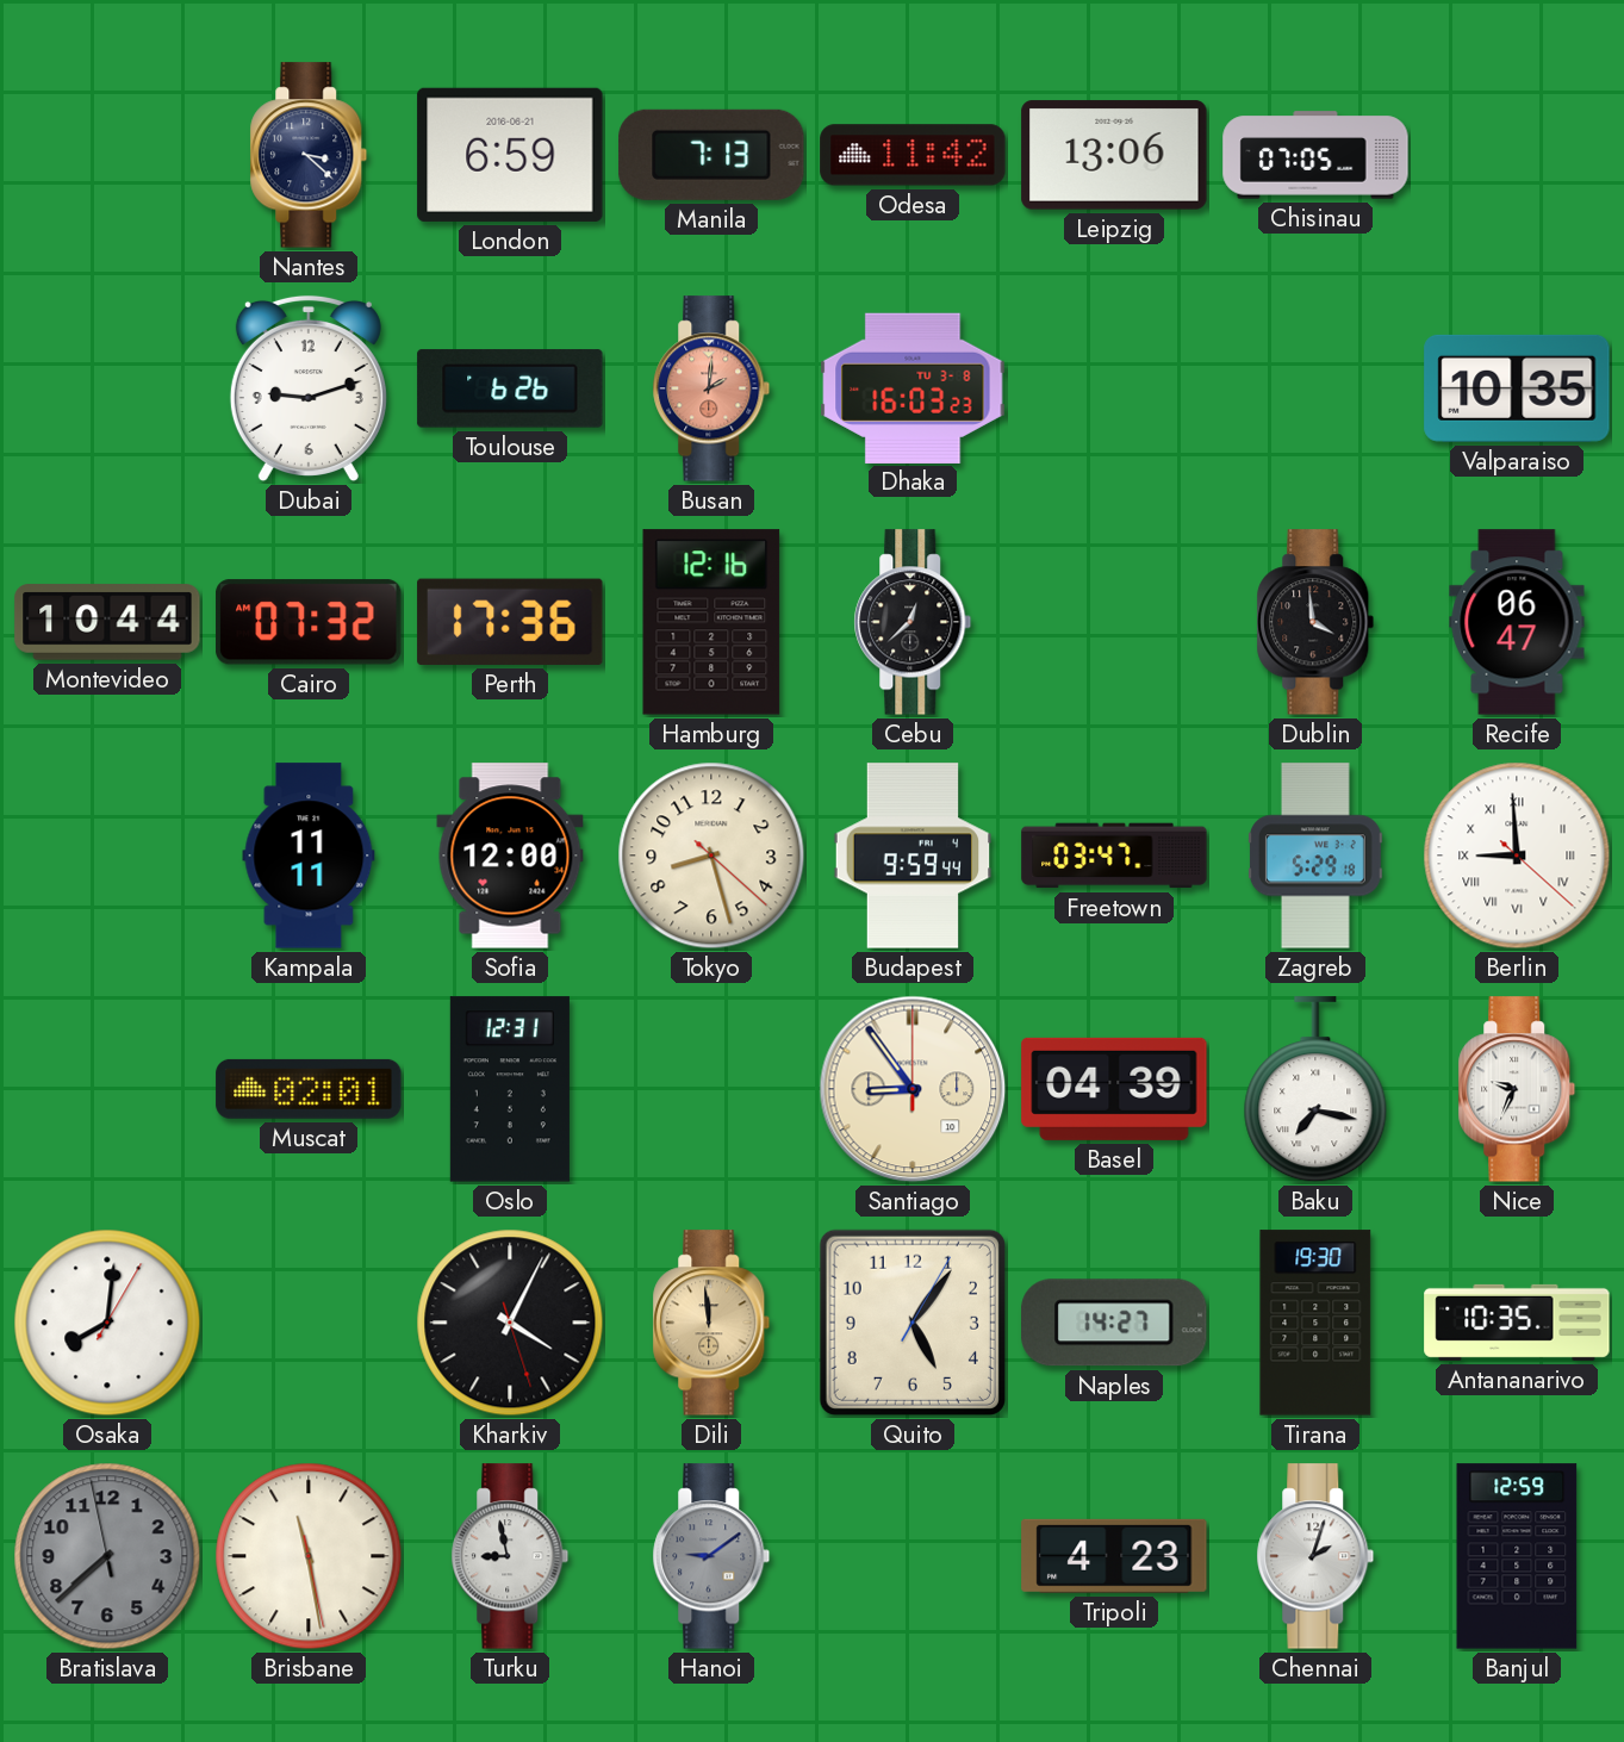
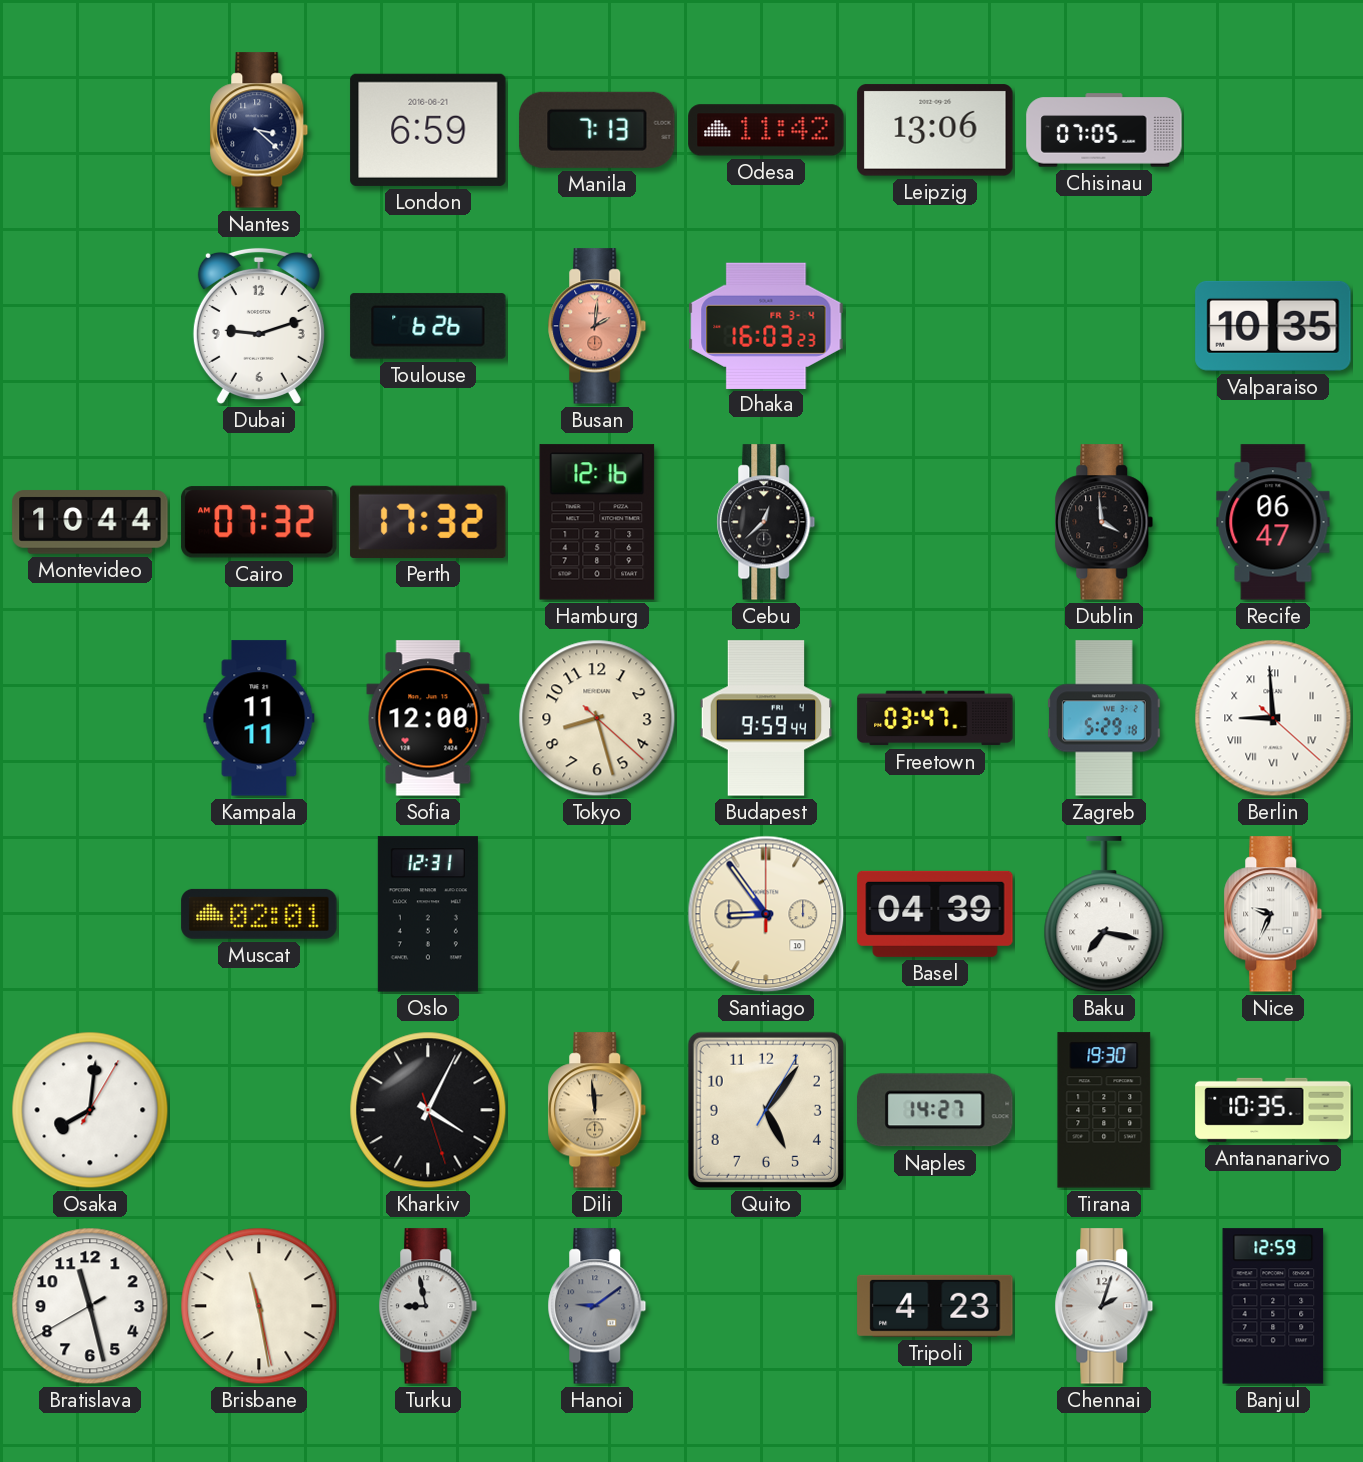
Dhaka date: TU 3-8 -> FR 3-4
Perth: 17:36 -> 17:32
Bratislava: 7:37 -> 11:27
Bratislava dial: grey -> white
